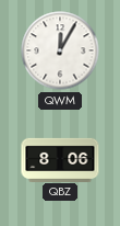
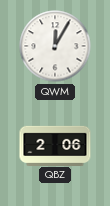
QBZ: 8:06 -> 2:06
